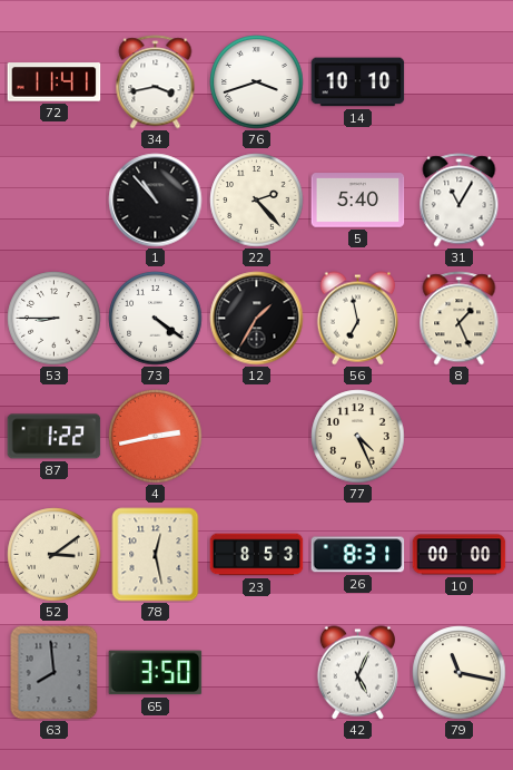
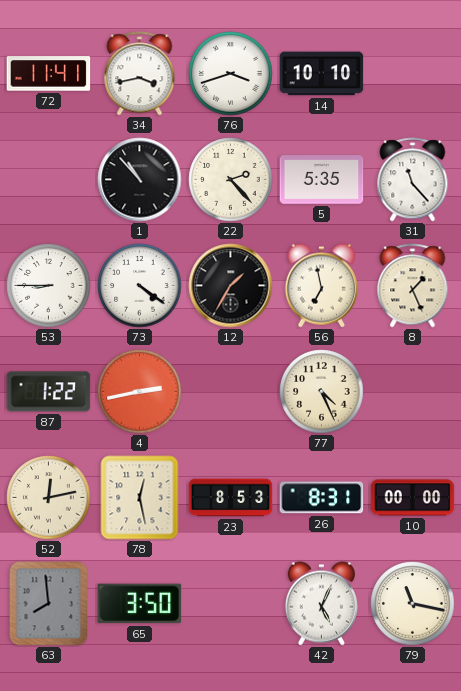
5: 5:40 -> 5:35
31: 11:05 -> 11:23
52: 3:09 -> 12:13
